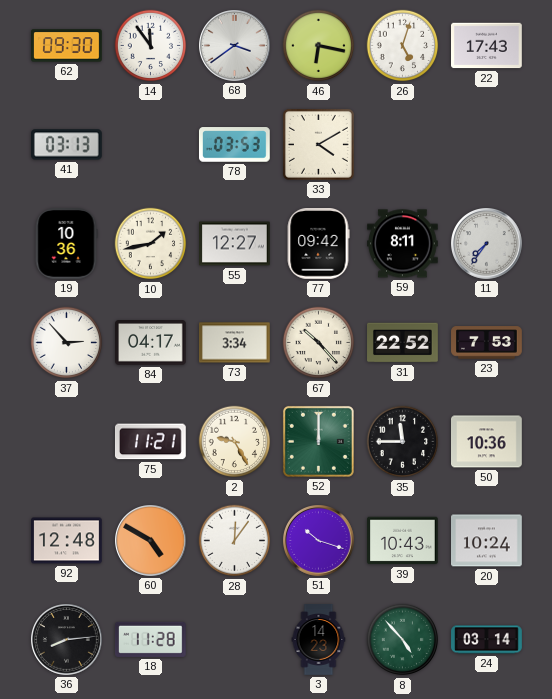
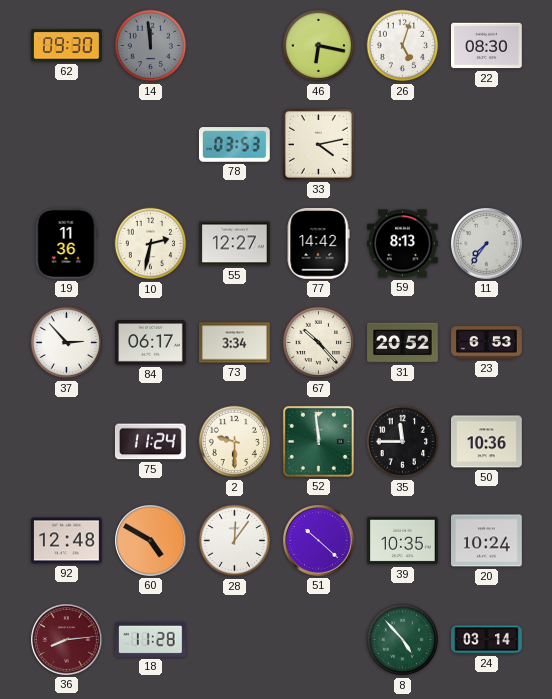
14: 11:54 -> 11:59
14 dial: white -> grey
68: 3:39 -> none
22: 17:43 -> 08:30
41: 03:13 -> none
33: 4:10 -> 4:13
19: 10:36 -> 11:36
10: 1:43 -> 2:32
77: 09:42 -> 14:42
59: 8:11 -> 8:13
84: 04:17 -> 06:17
31: 22:52 -> 20:52
23: 7:53 -> 6:53
75: 11:21 -> 11:24
2: 9:25 -> 9:30
52: 12:00 -> 11:59
51: 10:18 -> 10:22
39: 10:43 -> 10:35
36 dial: black -> burgundy
3: 14:23 -> none
